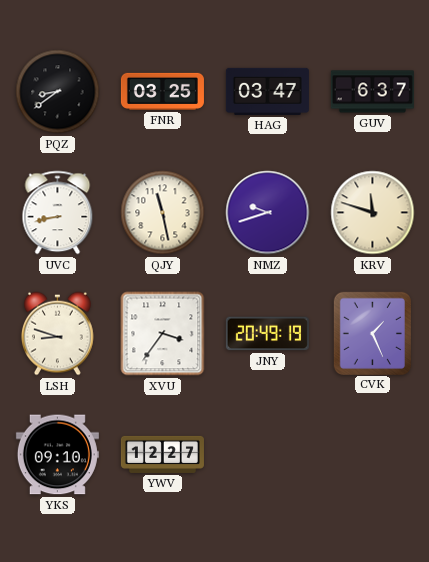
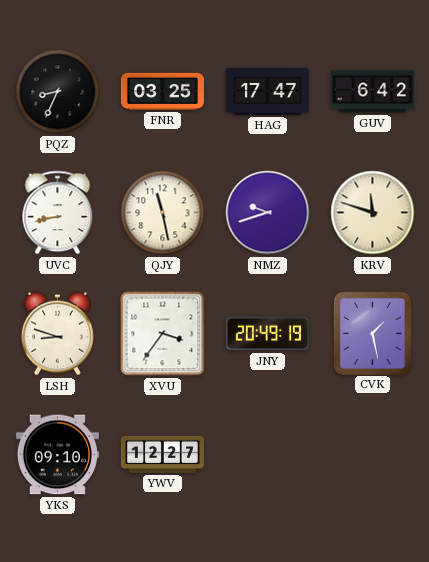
PQZ: 8:39 -> 8:34
HAG: 03:47 -> 17:47
GUV: 6:37 -> 6:42
CVK: 1:26 -> 1:28
